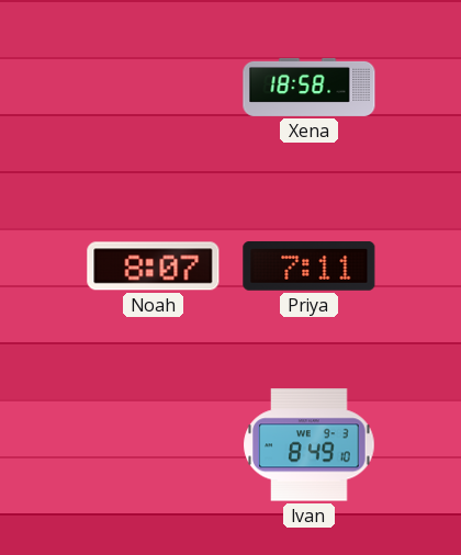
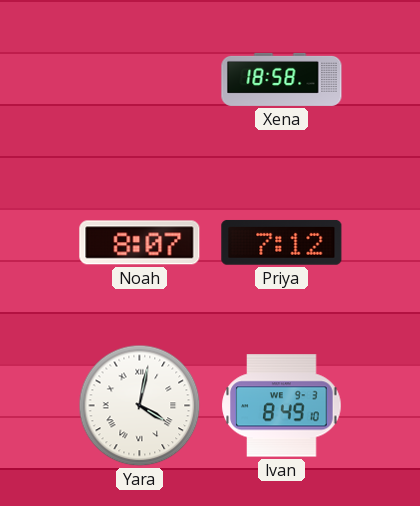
Priya: 7:11 -> 7:12
Yara: none -> 4:02
